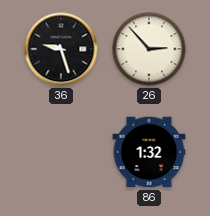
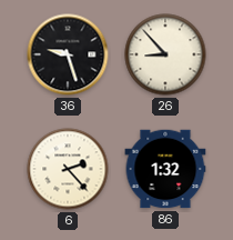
26: 2:53 -> 8:53
6: none -> 2:23
